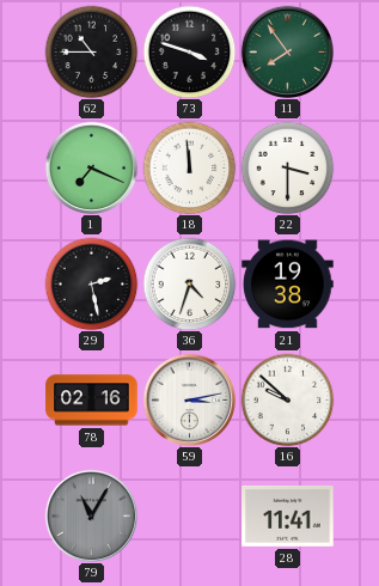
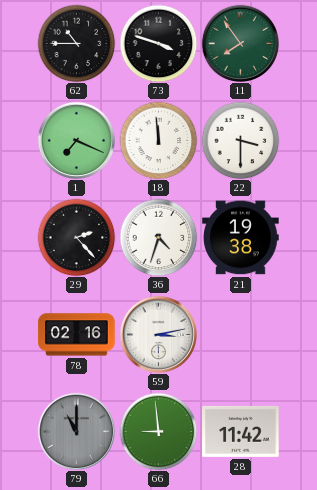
29: 2:28 -> 2:23
16: 9:52 -> none
79: 11:05 -> 11:00
66: none -> 8:59
28: 11:41 -> 11:42
